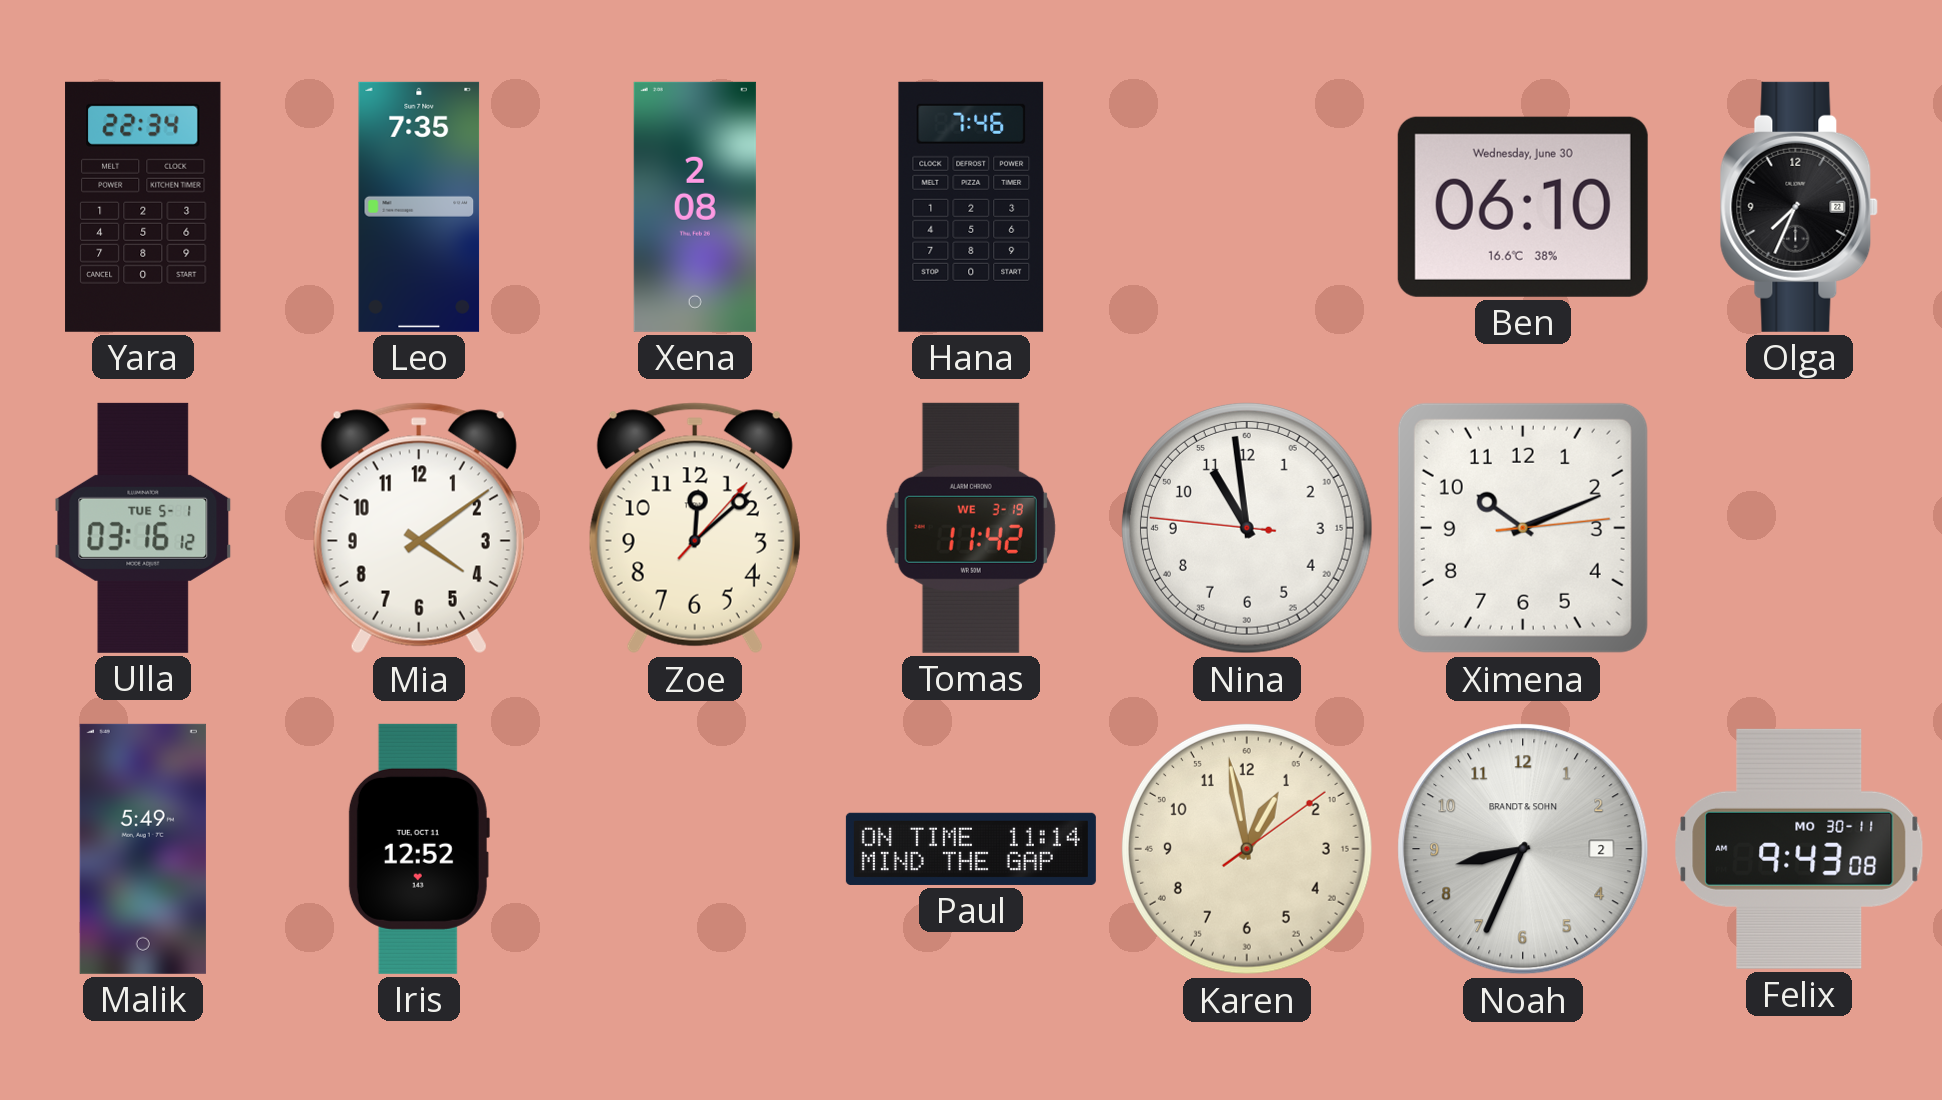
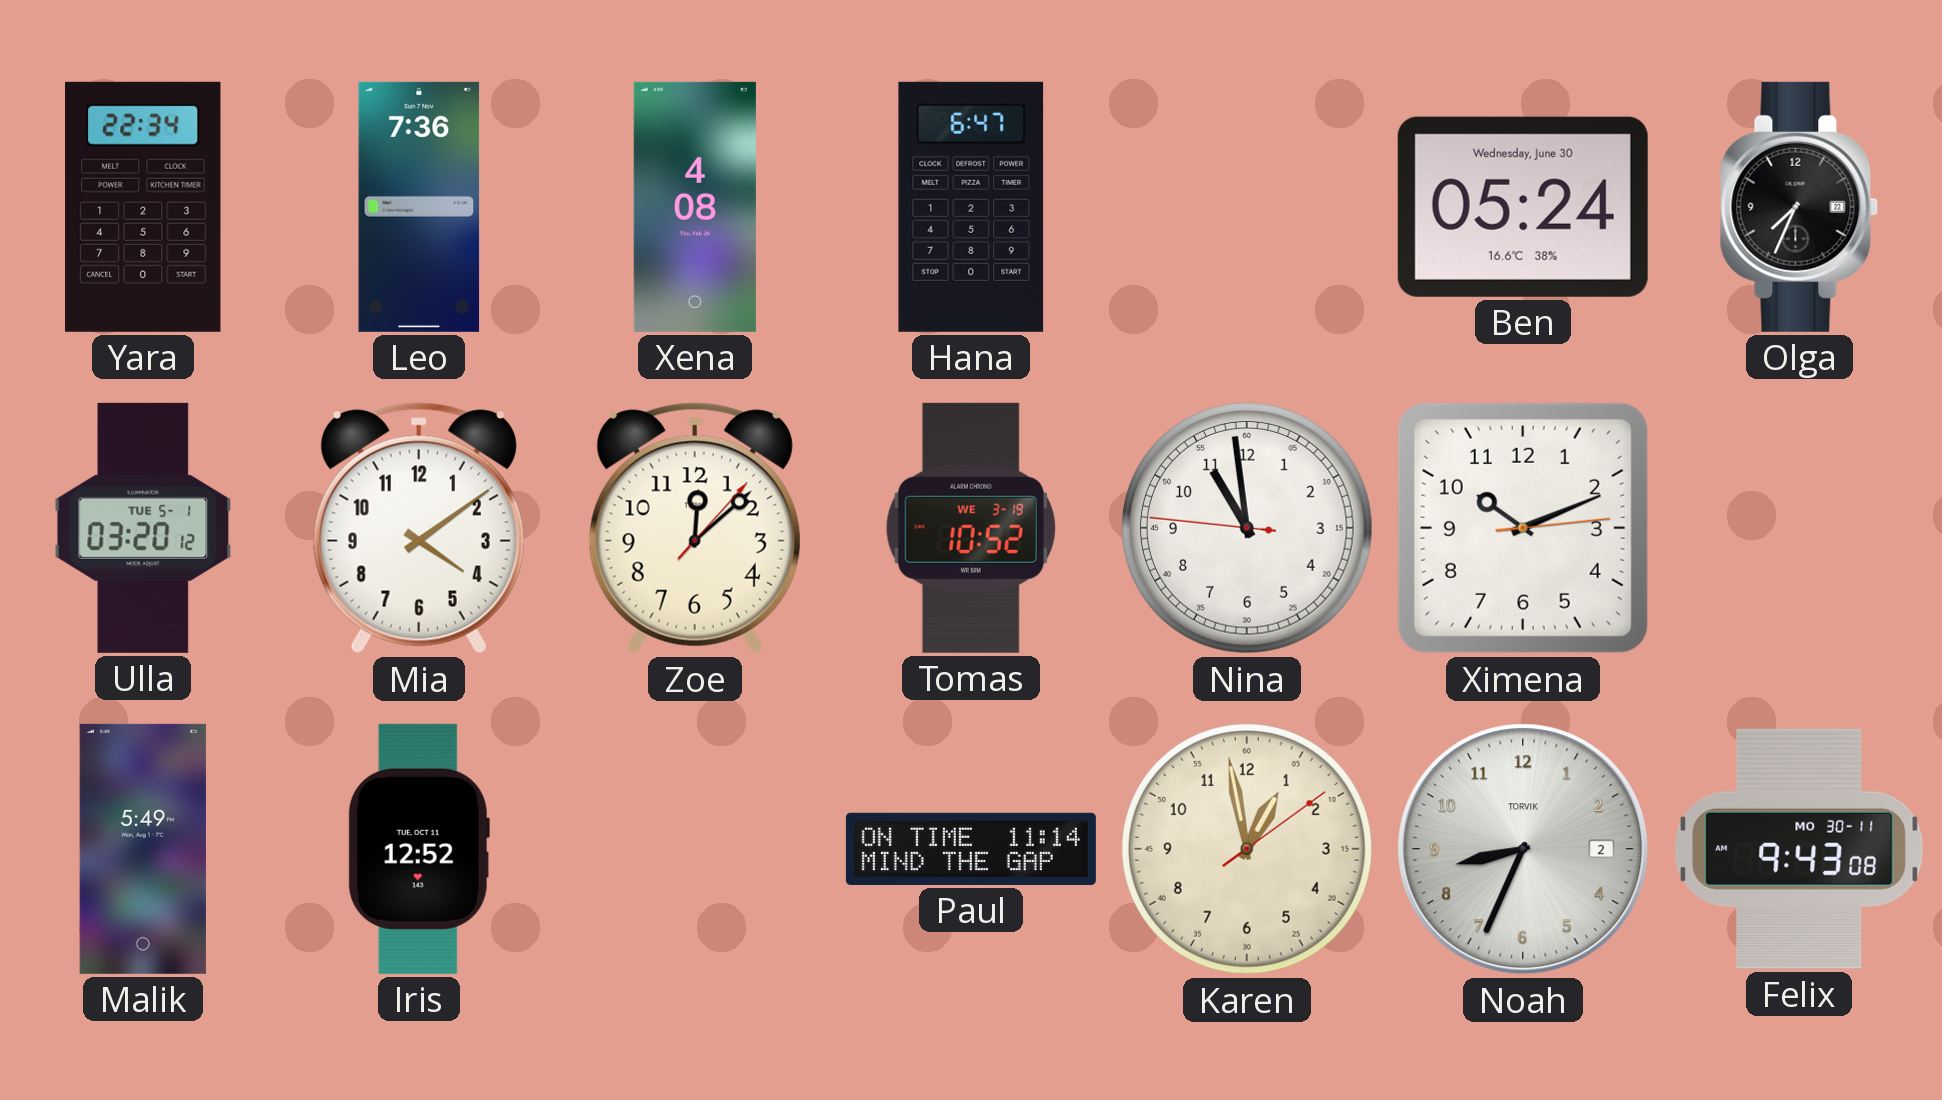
Leo: 7:35 -> 7:36
Xena: 2:08 -> 4:08
Hana: 7:46 -> 6:47
Ben: 06:10 -> 05:24
Ulla: 03:16 -> 03:20
Tomas: 11:42 -> 10:52
Noah brand: BRANDT & SOHN -> TORVIK
